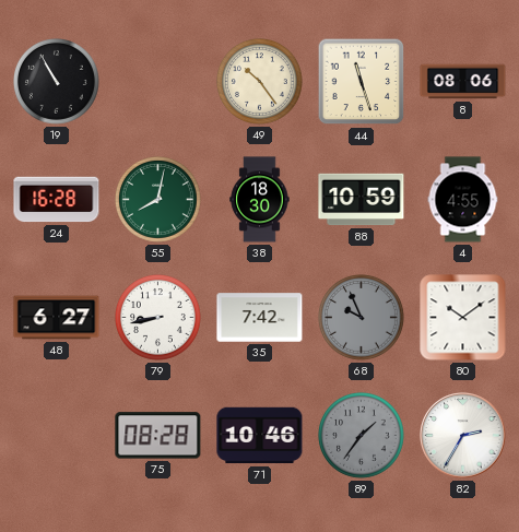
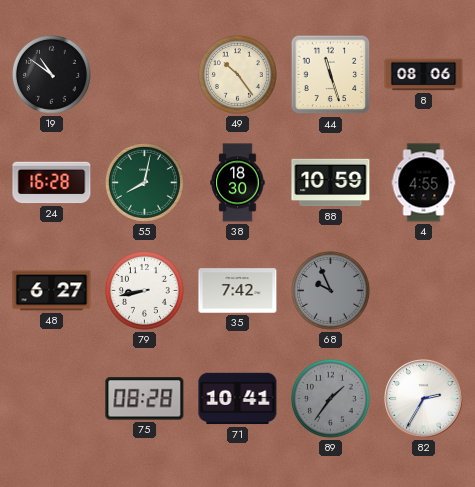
19: 10:55 -> 10:51
80: 10:09 -> none
71: 10:46 -> 10:41
